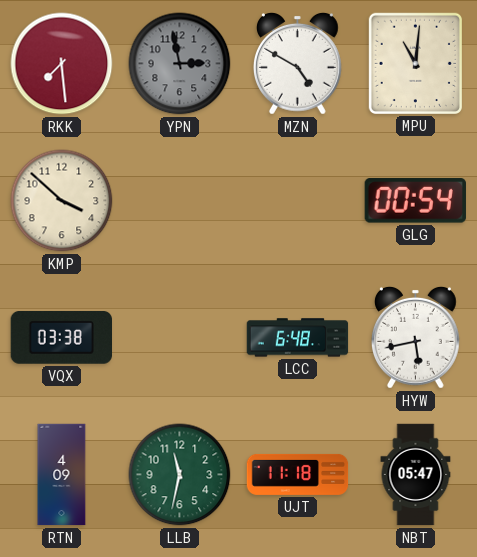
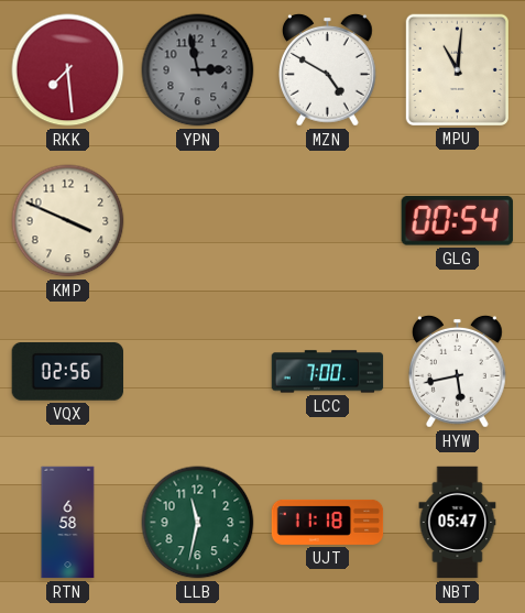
KMP: 3:52 -> 3:49
VQX: 03:38 -> 02:56
LCC: 6:48 -> 7:00
RTN: 4:09 -> 6:58
